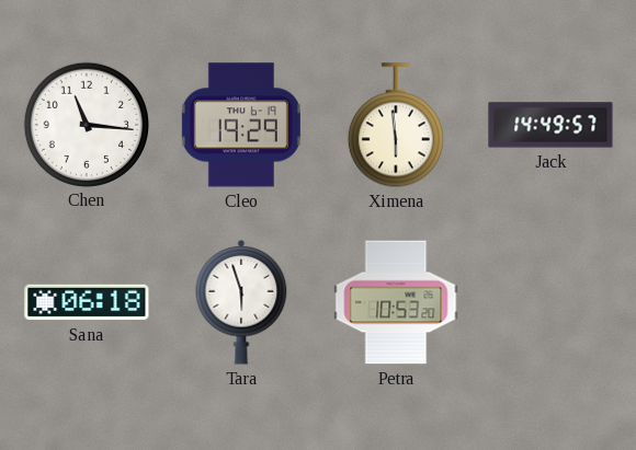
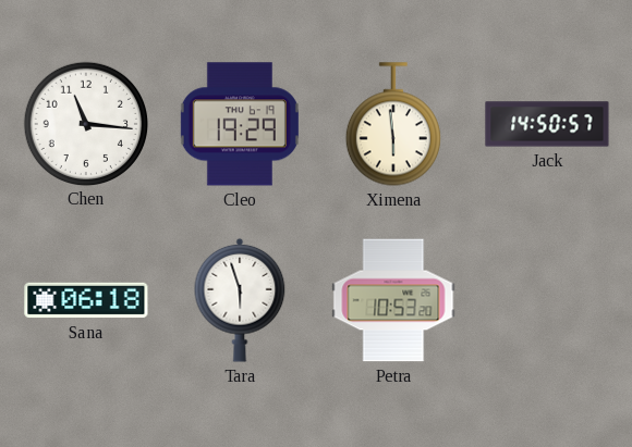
Jack: 14:49 -> 14:50
